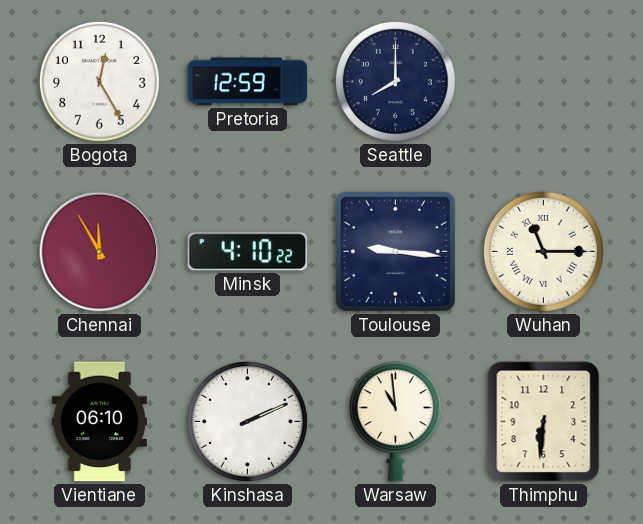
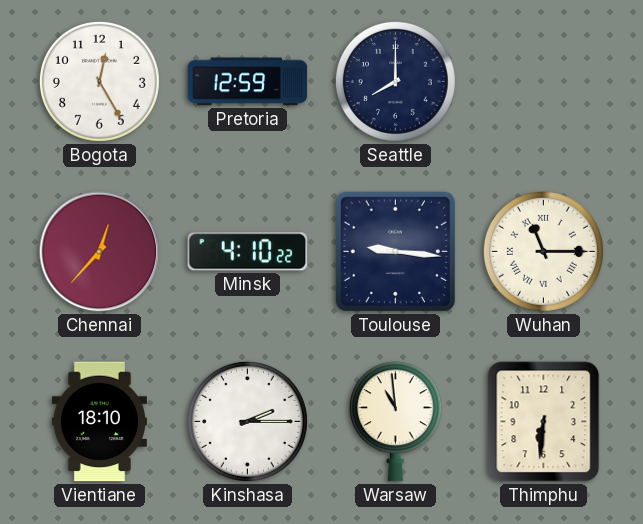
Chennai: 11:55 -> 12:37
Vientiane: 06:10 -> 18:10
Kinshasa: 2:11 -> 2:15
